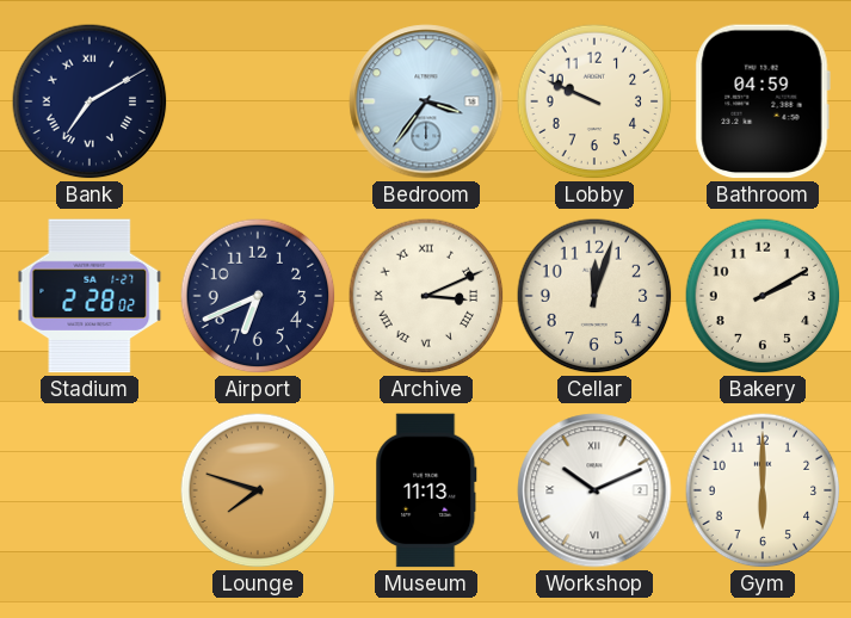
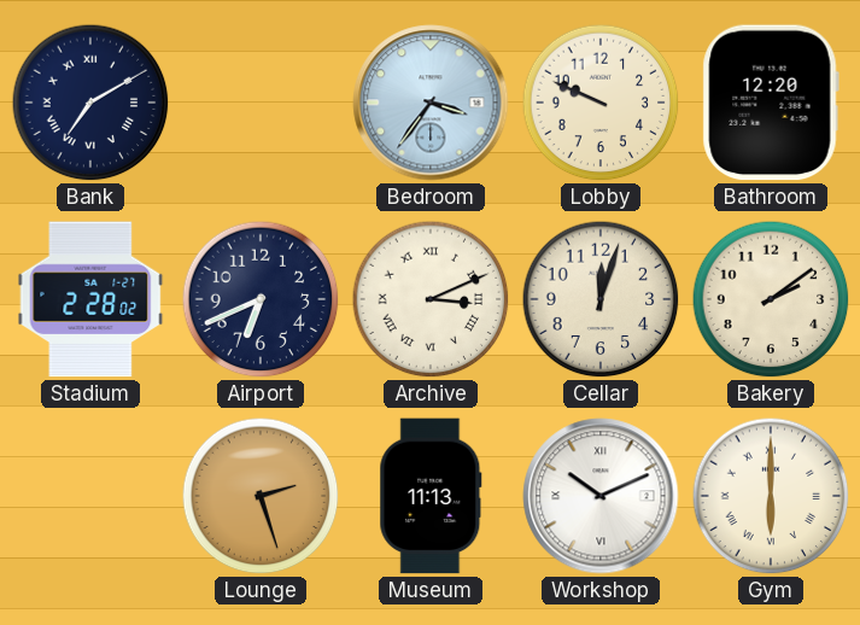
Bathroom: 04:59 -> 12:20
Bakery: 2:10 -> 2:09
Lounge: 7:48 -> 2:27
Gym numerals: Arabic -> Roman
